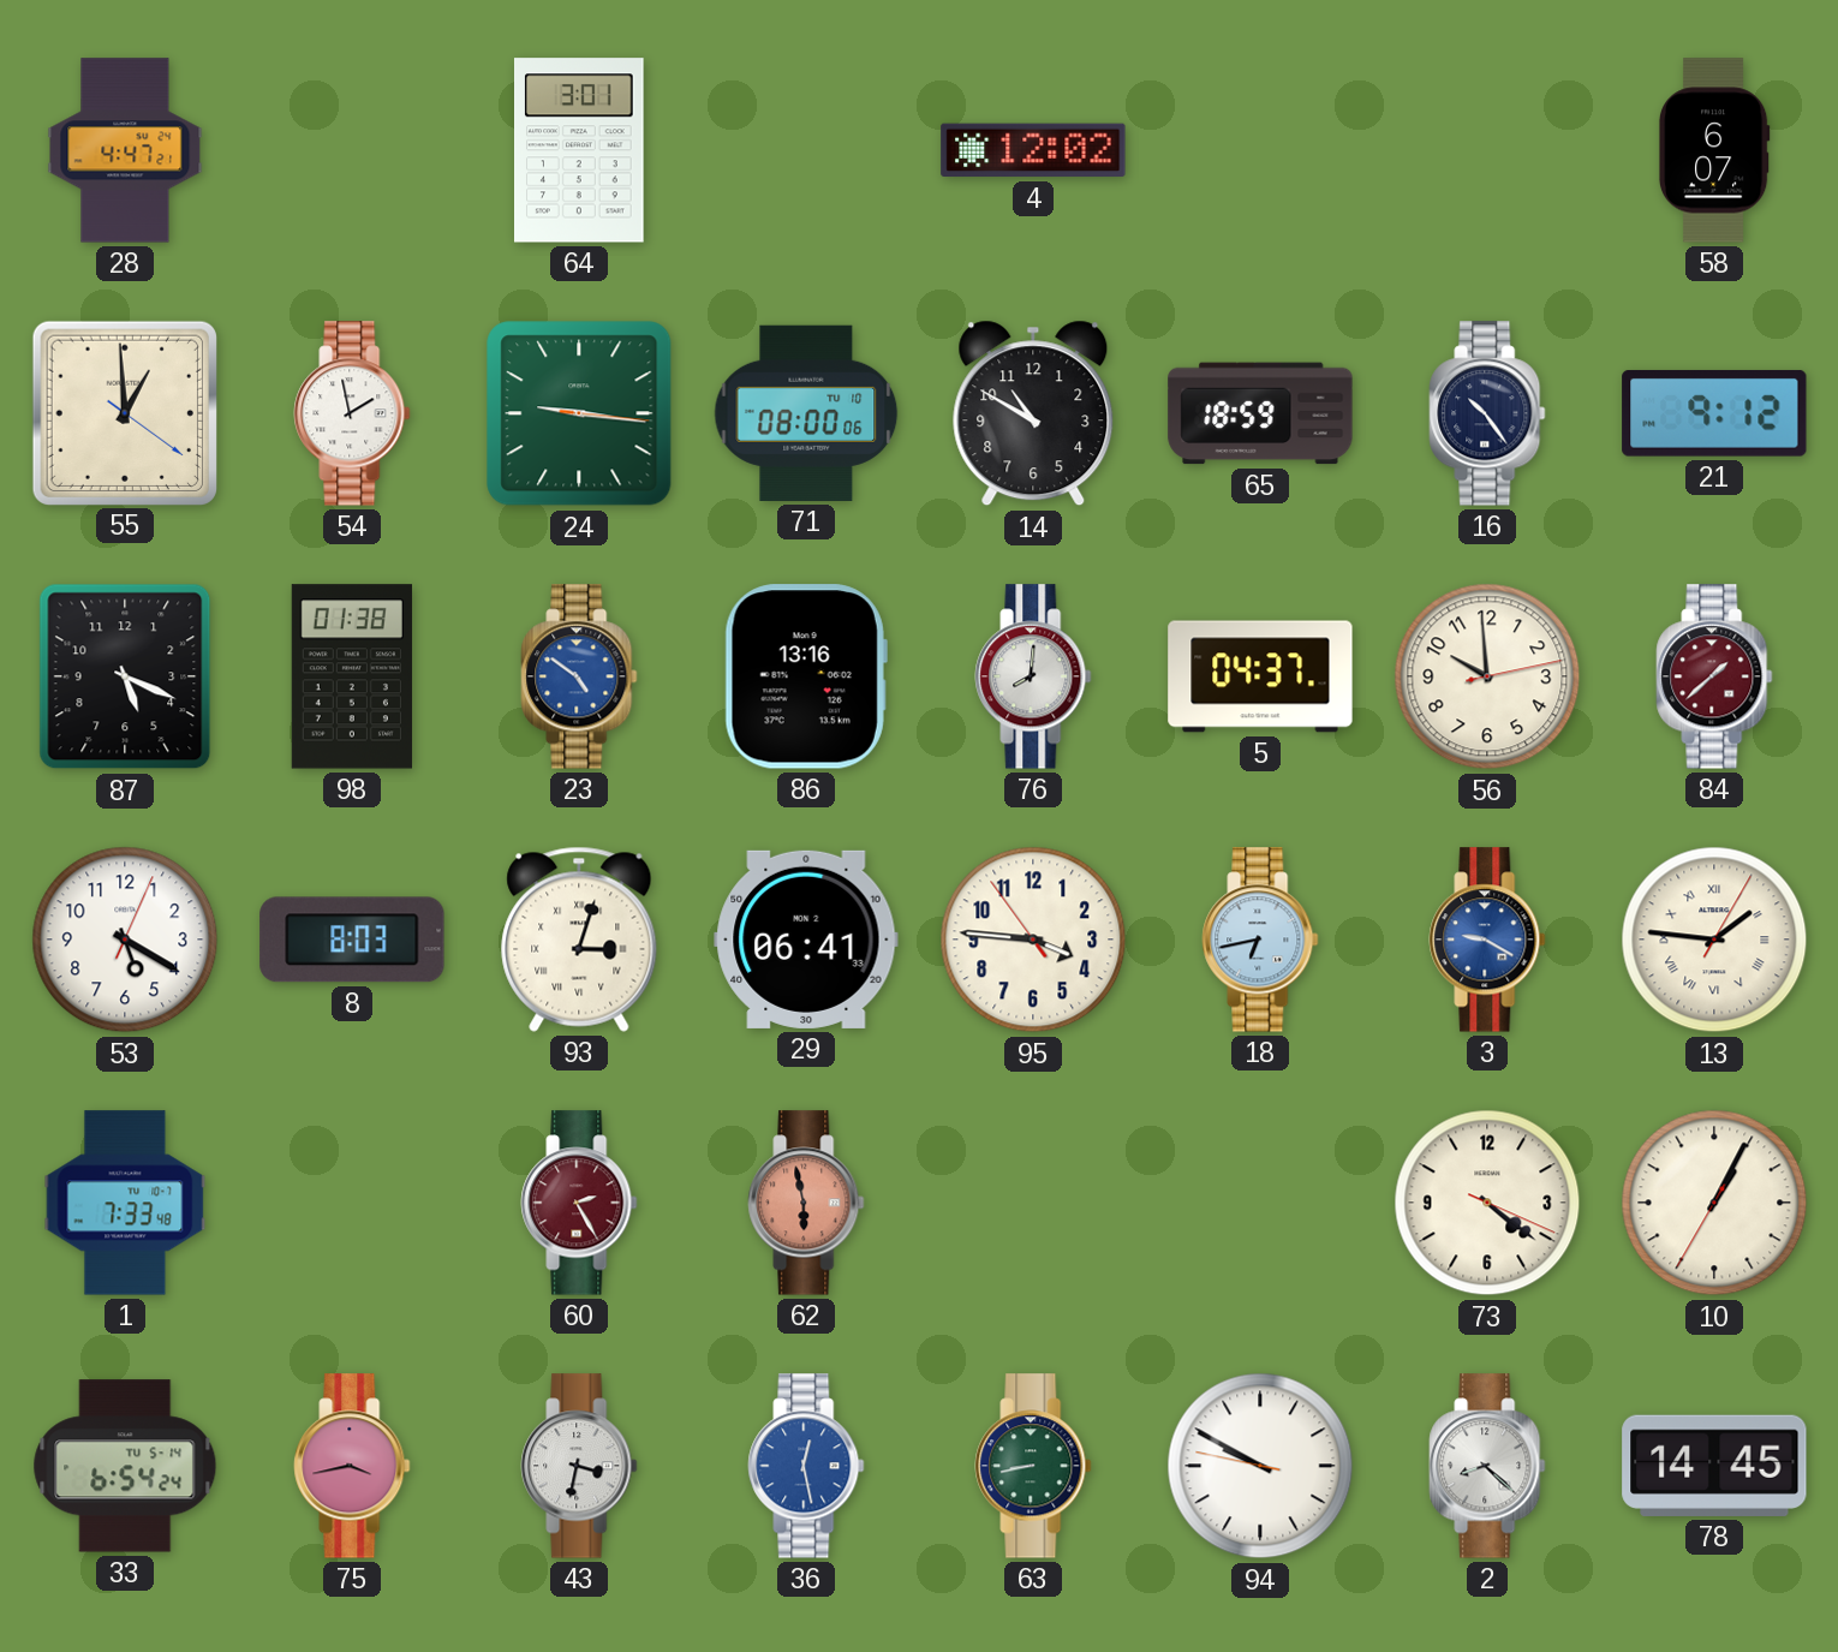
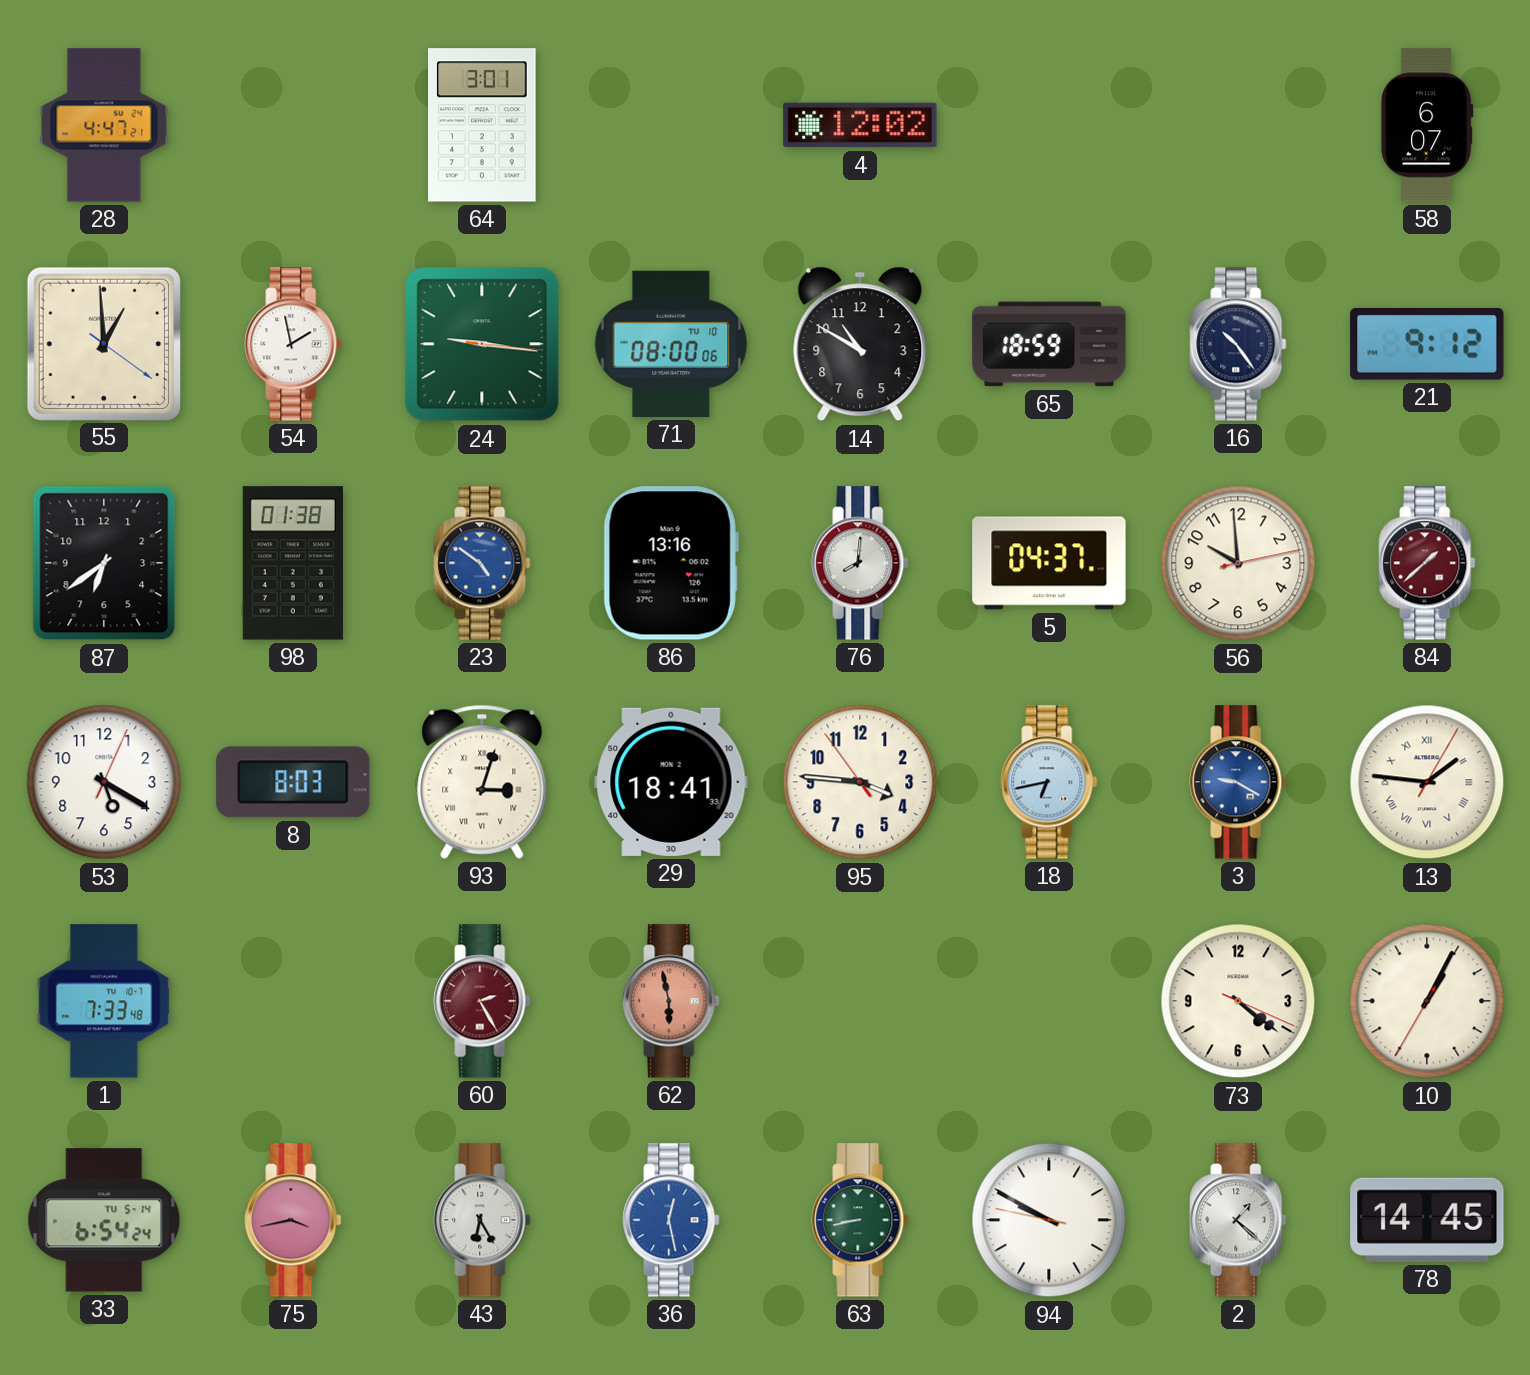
87: 5:19 -> 6:39
29: 06:41 -> 18:41
43: 3:32 -> 6:25
2: 8:22 -> 1:22
